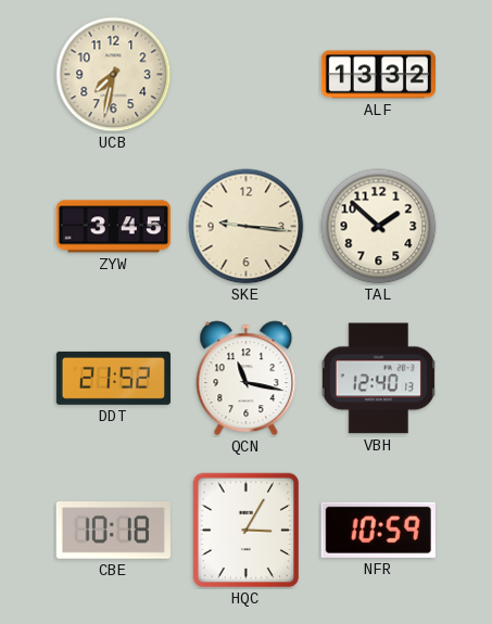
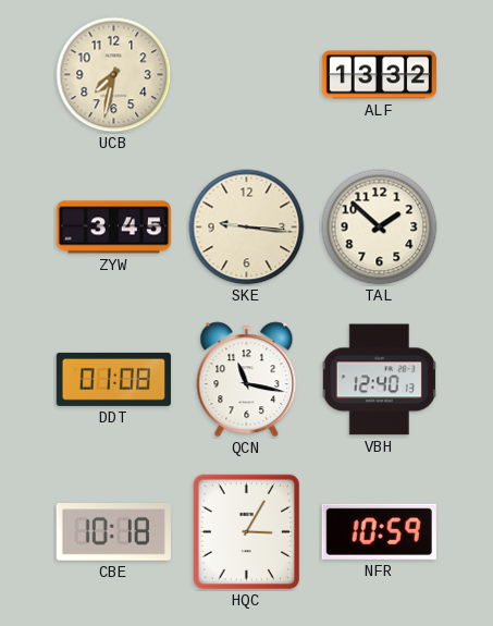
DDT: 21:52 -> 01:08
